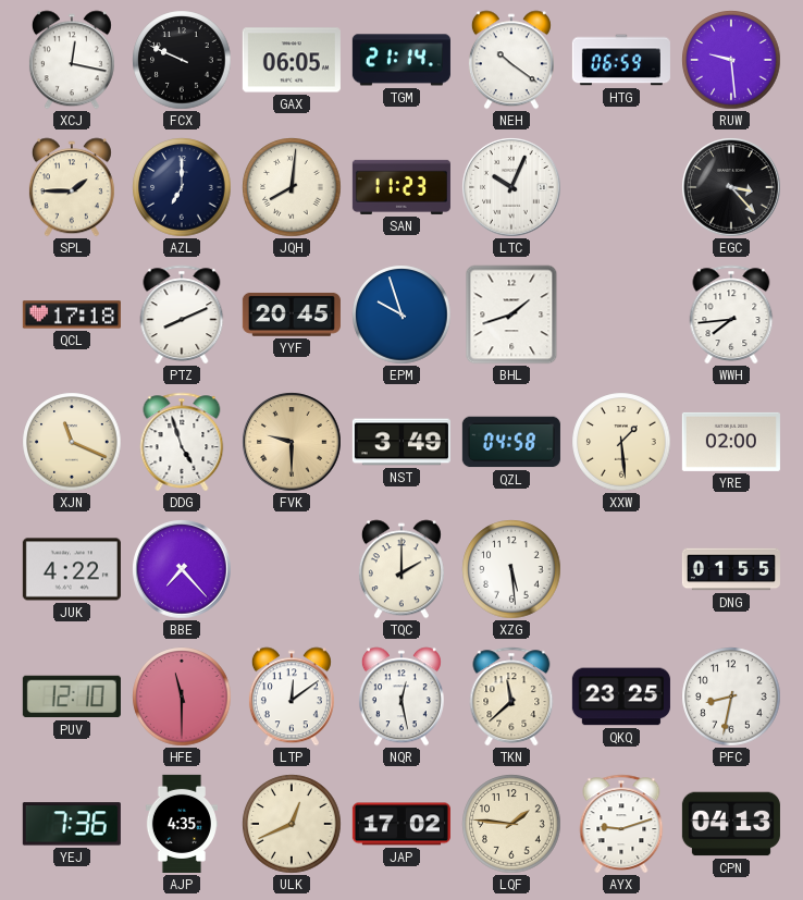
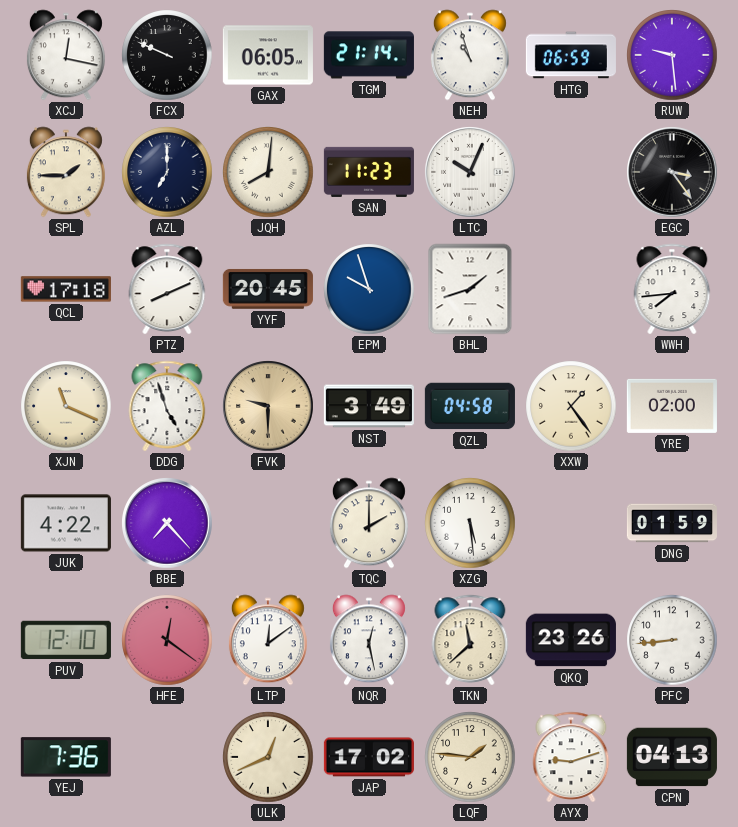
NEH: 10:21 -> 10:57
EGC: 3:23 -> 3:24
XXW: 1:29 -> 1:24
DNG: 01:55 -> 01:59
HFE: 11:30 -> 12:21
QKQ: 23:25 -> 23:26
PFC: 8:32 -> 8:44
AJP: 4:35 -> none
